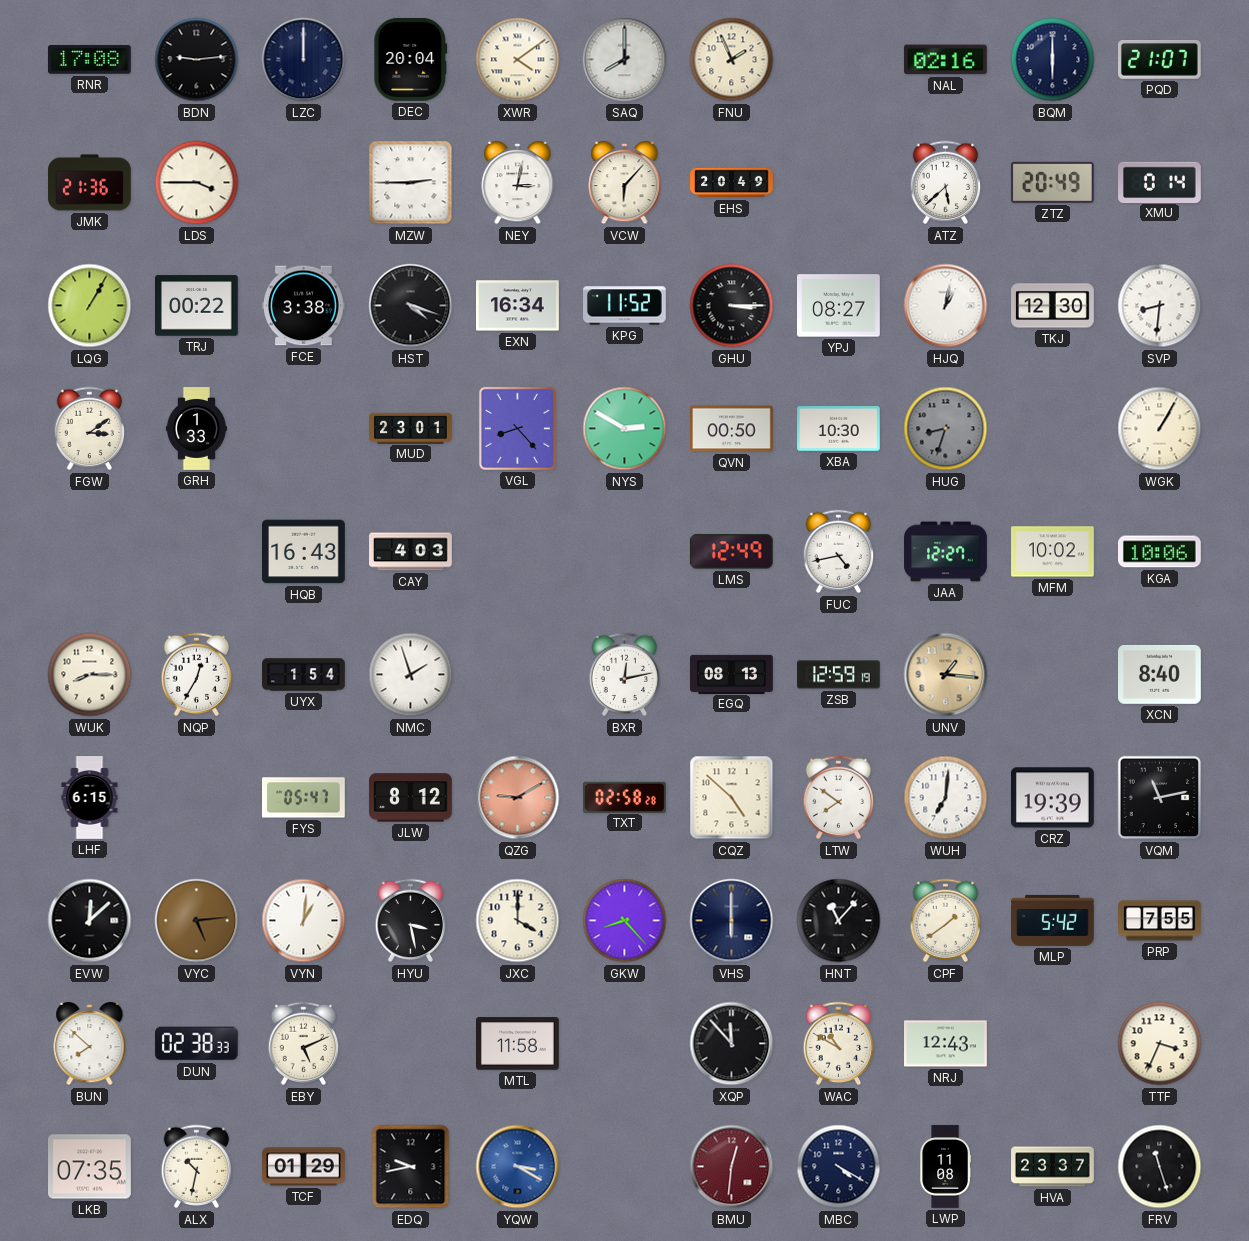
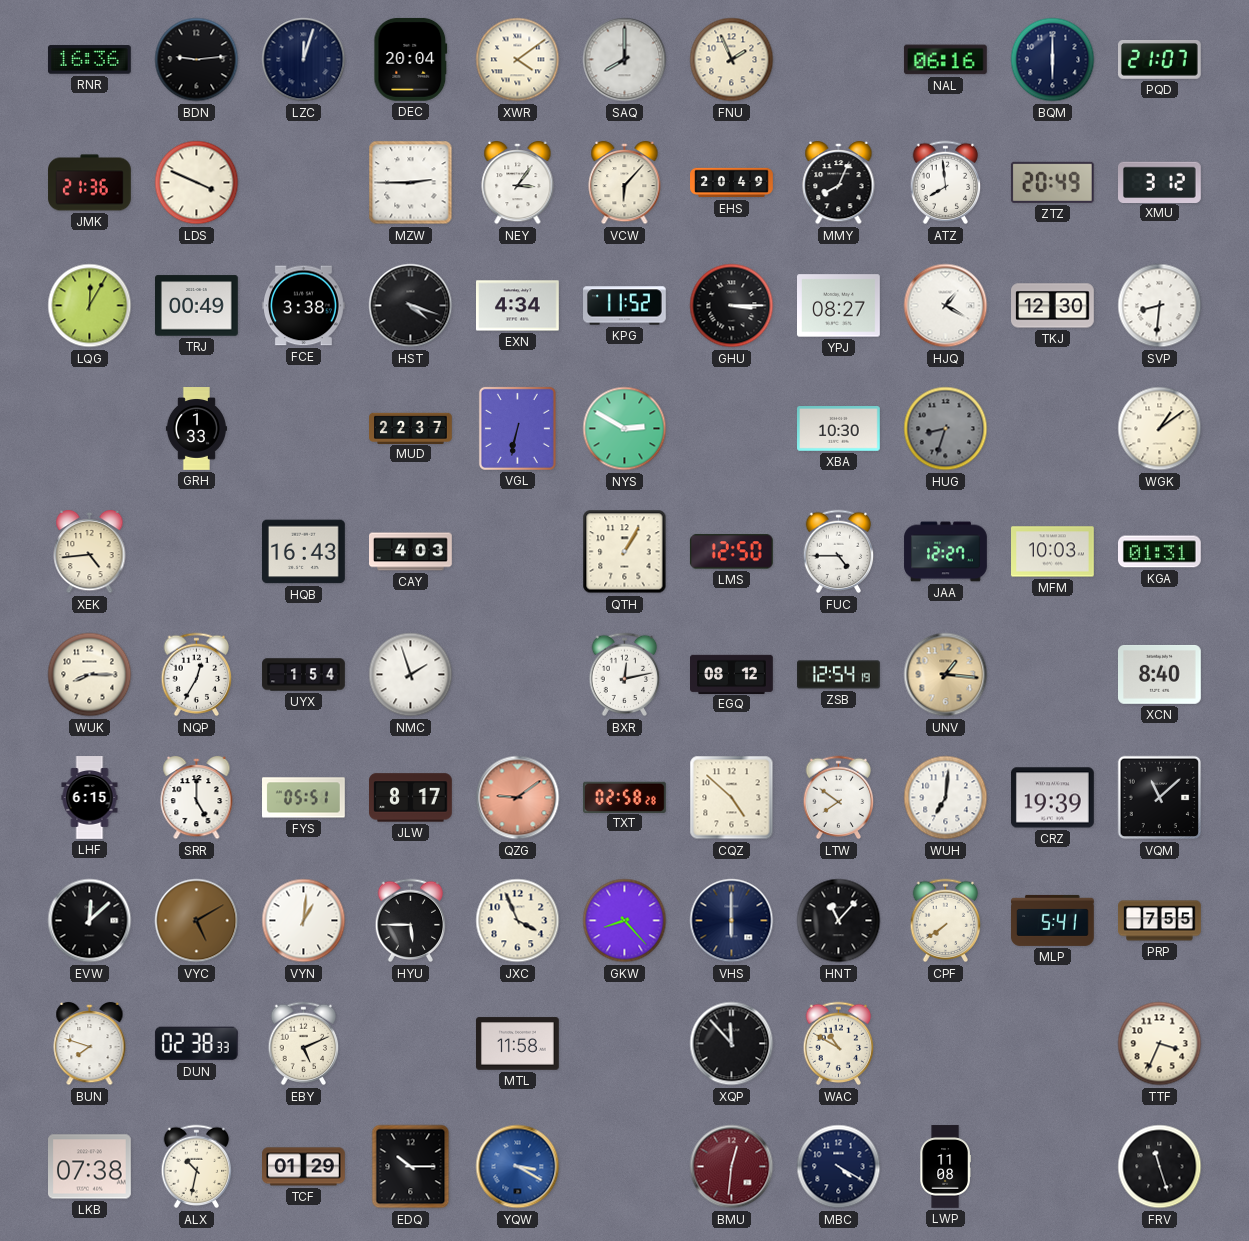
RNR: 17:08 -> 16:36
LZC: 12:00 -> 12:03
NAL: 02:16 -> 06:16
LDS: 3:45 -> 3:49
NEY: 3:02 -> 3:06
MMY: none -> 8:04
ATZ: 5:38 -> 7:59
XMU: 0:14 -> 3:12
LQG: 1:05 -> 12:05
TRJ: 00:22 -> 00:49
EXN: 16:34 -> 4:34
HJQ: 1:02 -> 1:20
FGW: 3:09 -> none
MUD: 23:01 -> 22:37
VGL: 8:23 -> 6:32
QVN: 00:50 -> none
WGK: 1:05 -> 1:09
XEK: none -> 4:44
QTH: none -> 1:05
LMS: 12:49 -> 12:50
FUC: 4:43 -> 4:45
MFM: 10:02 -> 10:03
KGA: 10:06 -> 01:31
EGQ: 08:13 -> 08:12
ZSB: 12:59 -> 12:54
SRR: none -> 5:00
FYS: 05:47 -> 05:51
JLW: 8:12 -> 8:17
QZG: 9:10 -> 9:09
VQM: 11:13 -> 11:08
VYC: 5:14 -> 5:10
HYU: 3:28 -> 5:45
JXC: 4:00 -> 3:56
CPF: 1:39 -> 7:39
MLP: 5:42 -> 5:41
BUN: 7:52 -> 7:48
NRJ: 12:43 -> none
LKB: 07:35 -> 07:38
EDQ: 9:43 -> 10:15
HVA: 23:37 -> none
